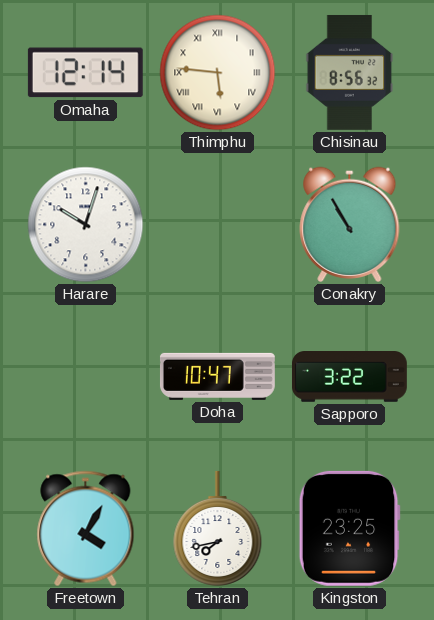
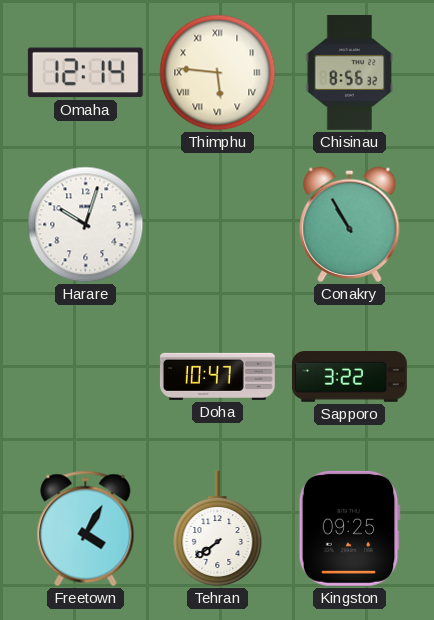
Tehran: 7:43 -> 7:39
Kingston: 23:25 -> 09:25
